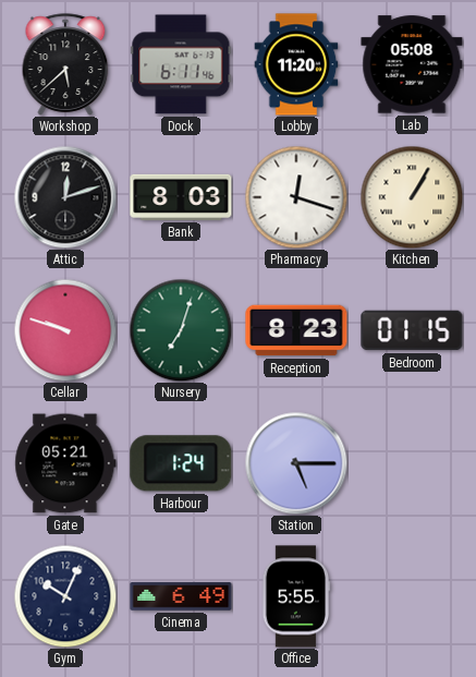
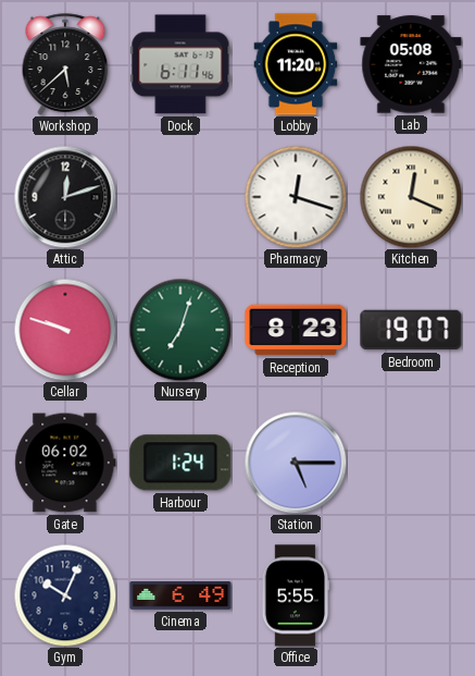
Bank: 8:03 -> none
Kitchen: 1:05 -> 12:19
Bedroom: 01:15 -> 19:07
Gate: 05:21 -> 06:02
